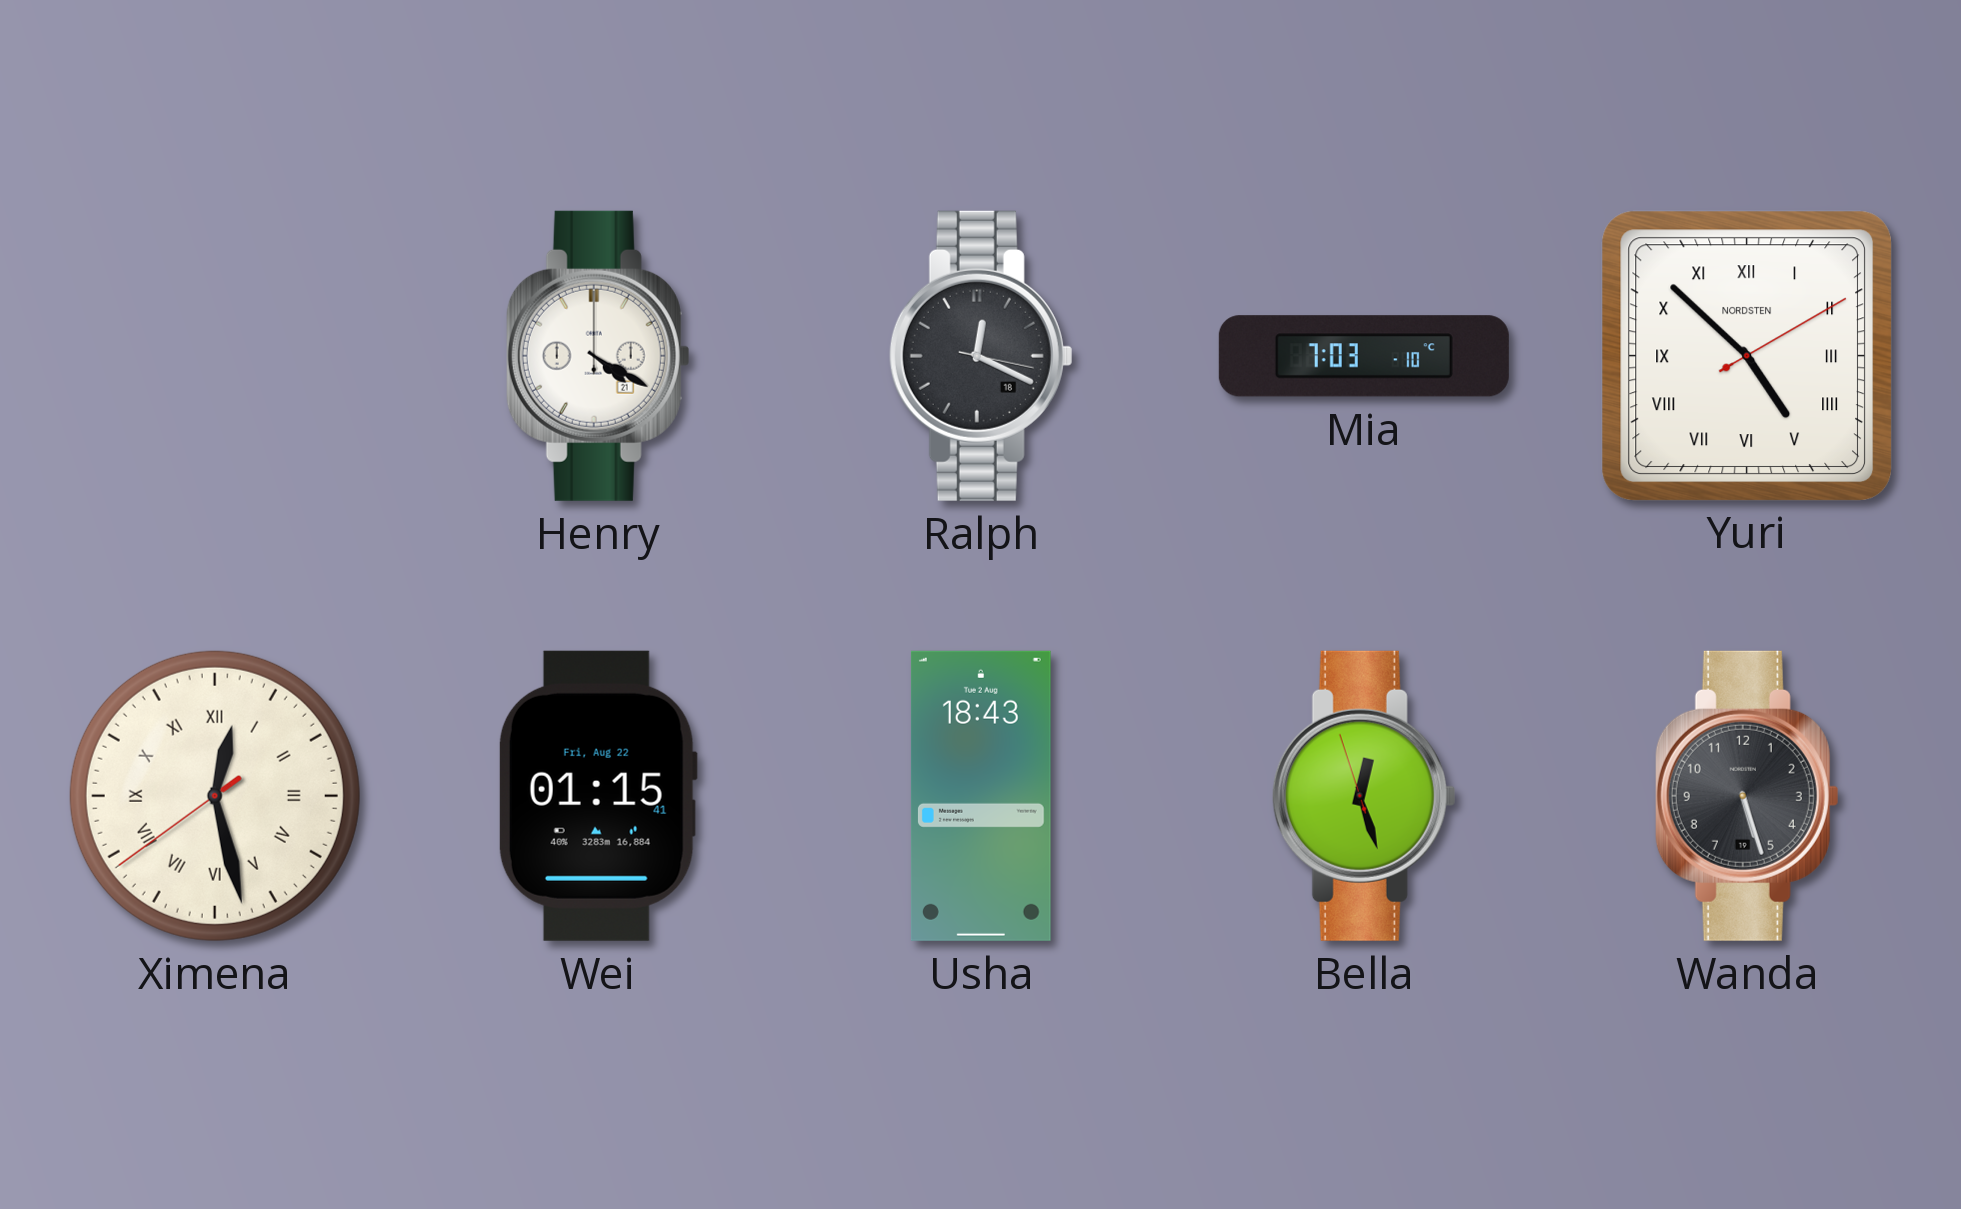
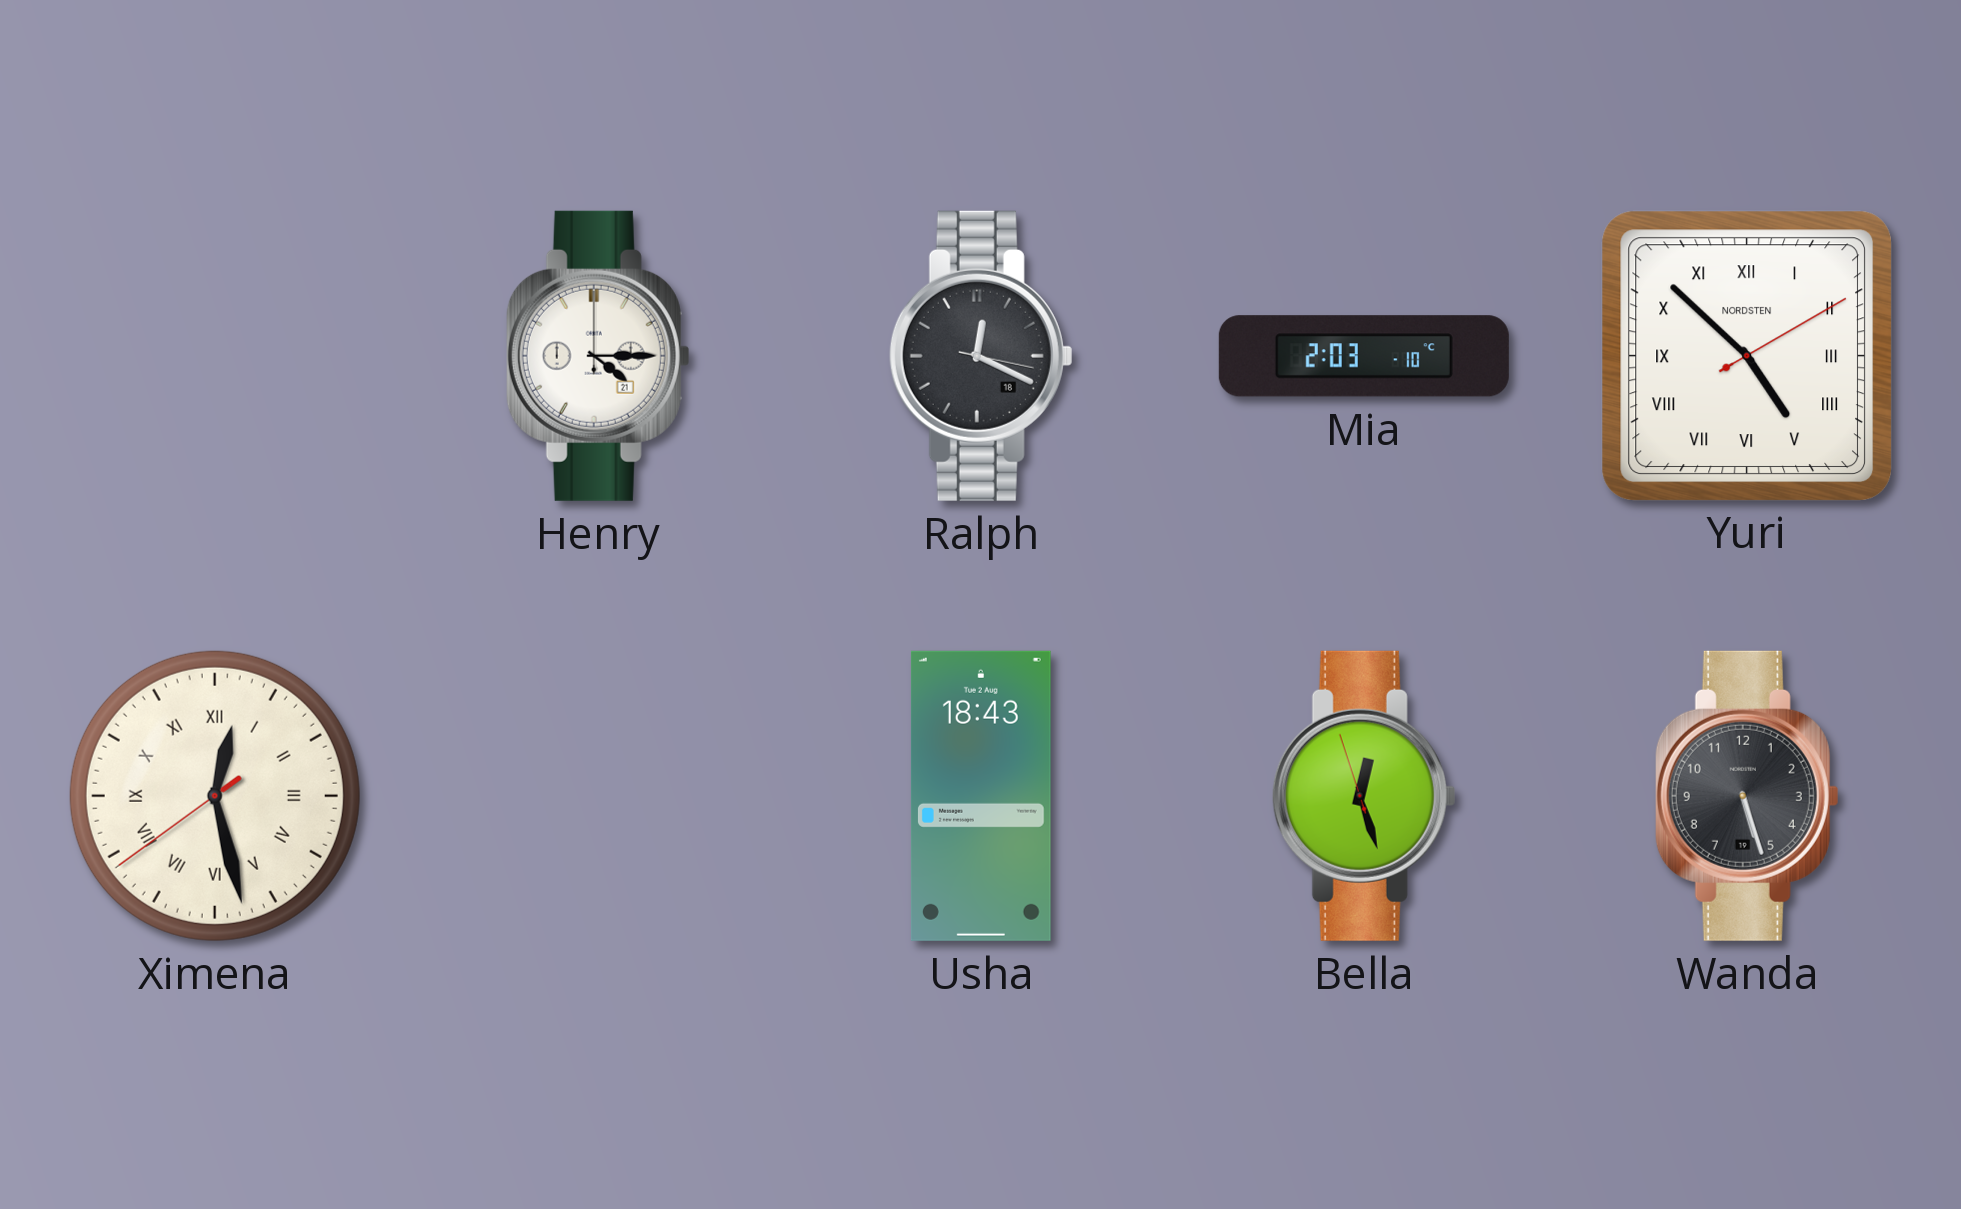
Henry: 4:20 -> 4:15
Mia: 7:03 -> 2:03
Wei: 01:15 -> none
